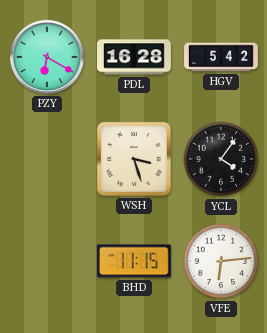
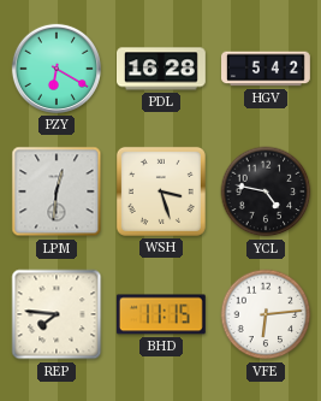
LPM: none -> 12:31
YCL: 4:06 -> 4:47
REP: none -> 7:46
